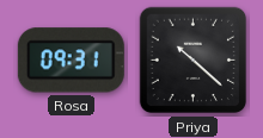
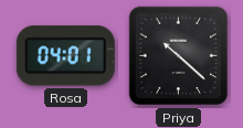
Rosa: 09:31 -> 04:01
